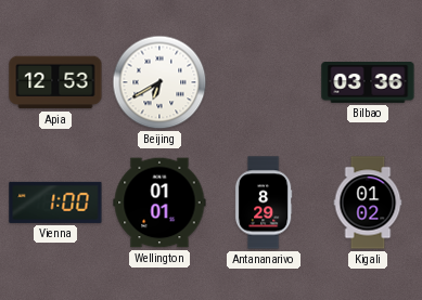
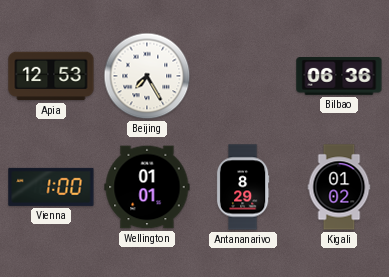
Beijing: 6:40 -> 7:25
Bilbao: 03:36 -> 06:36
